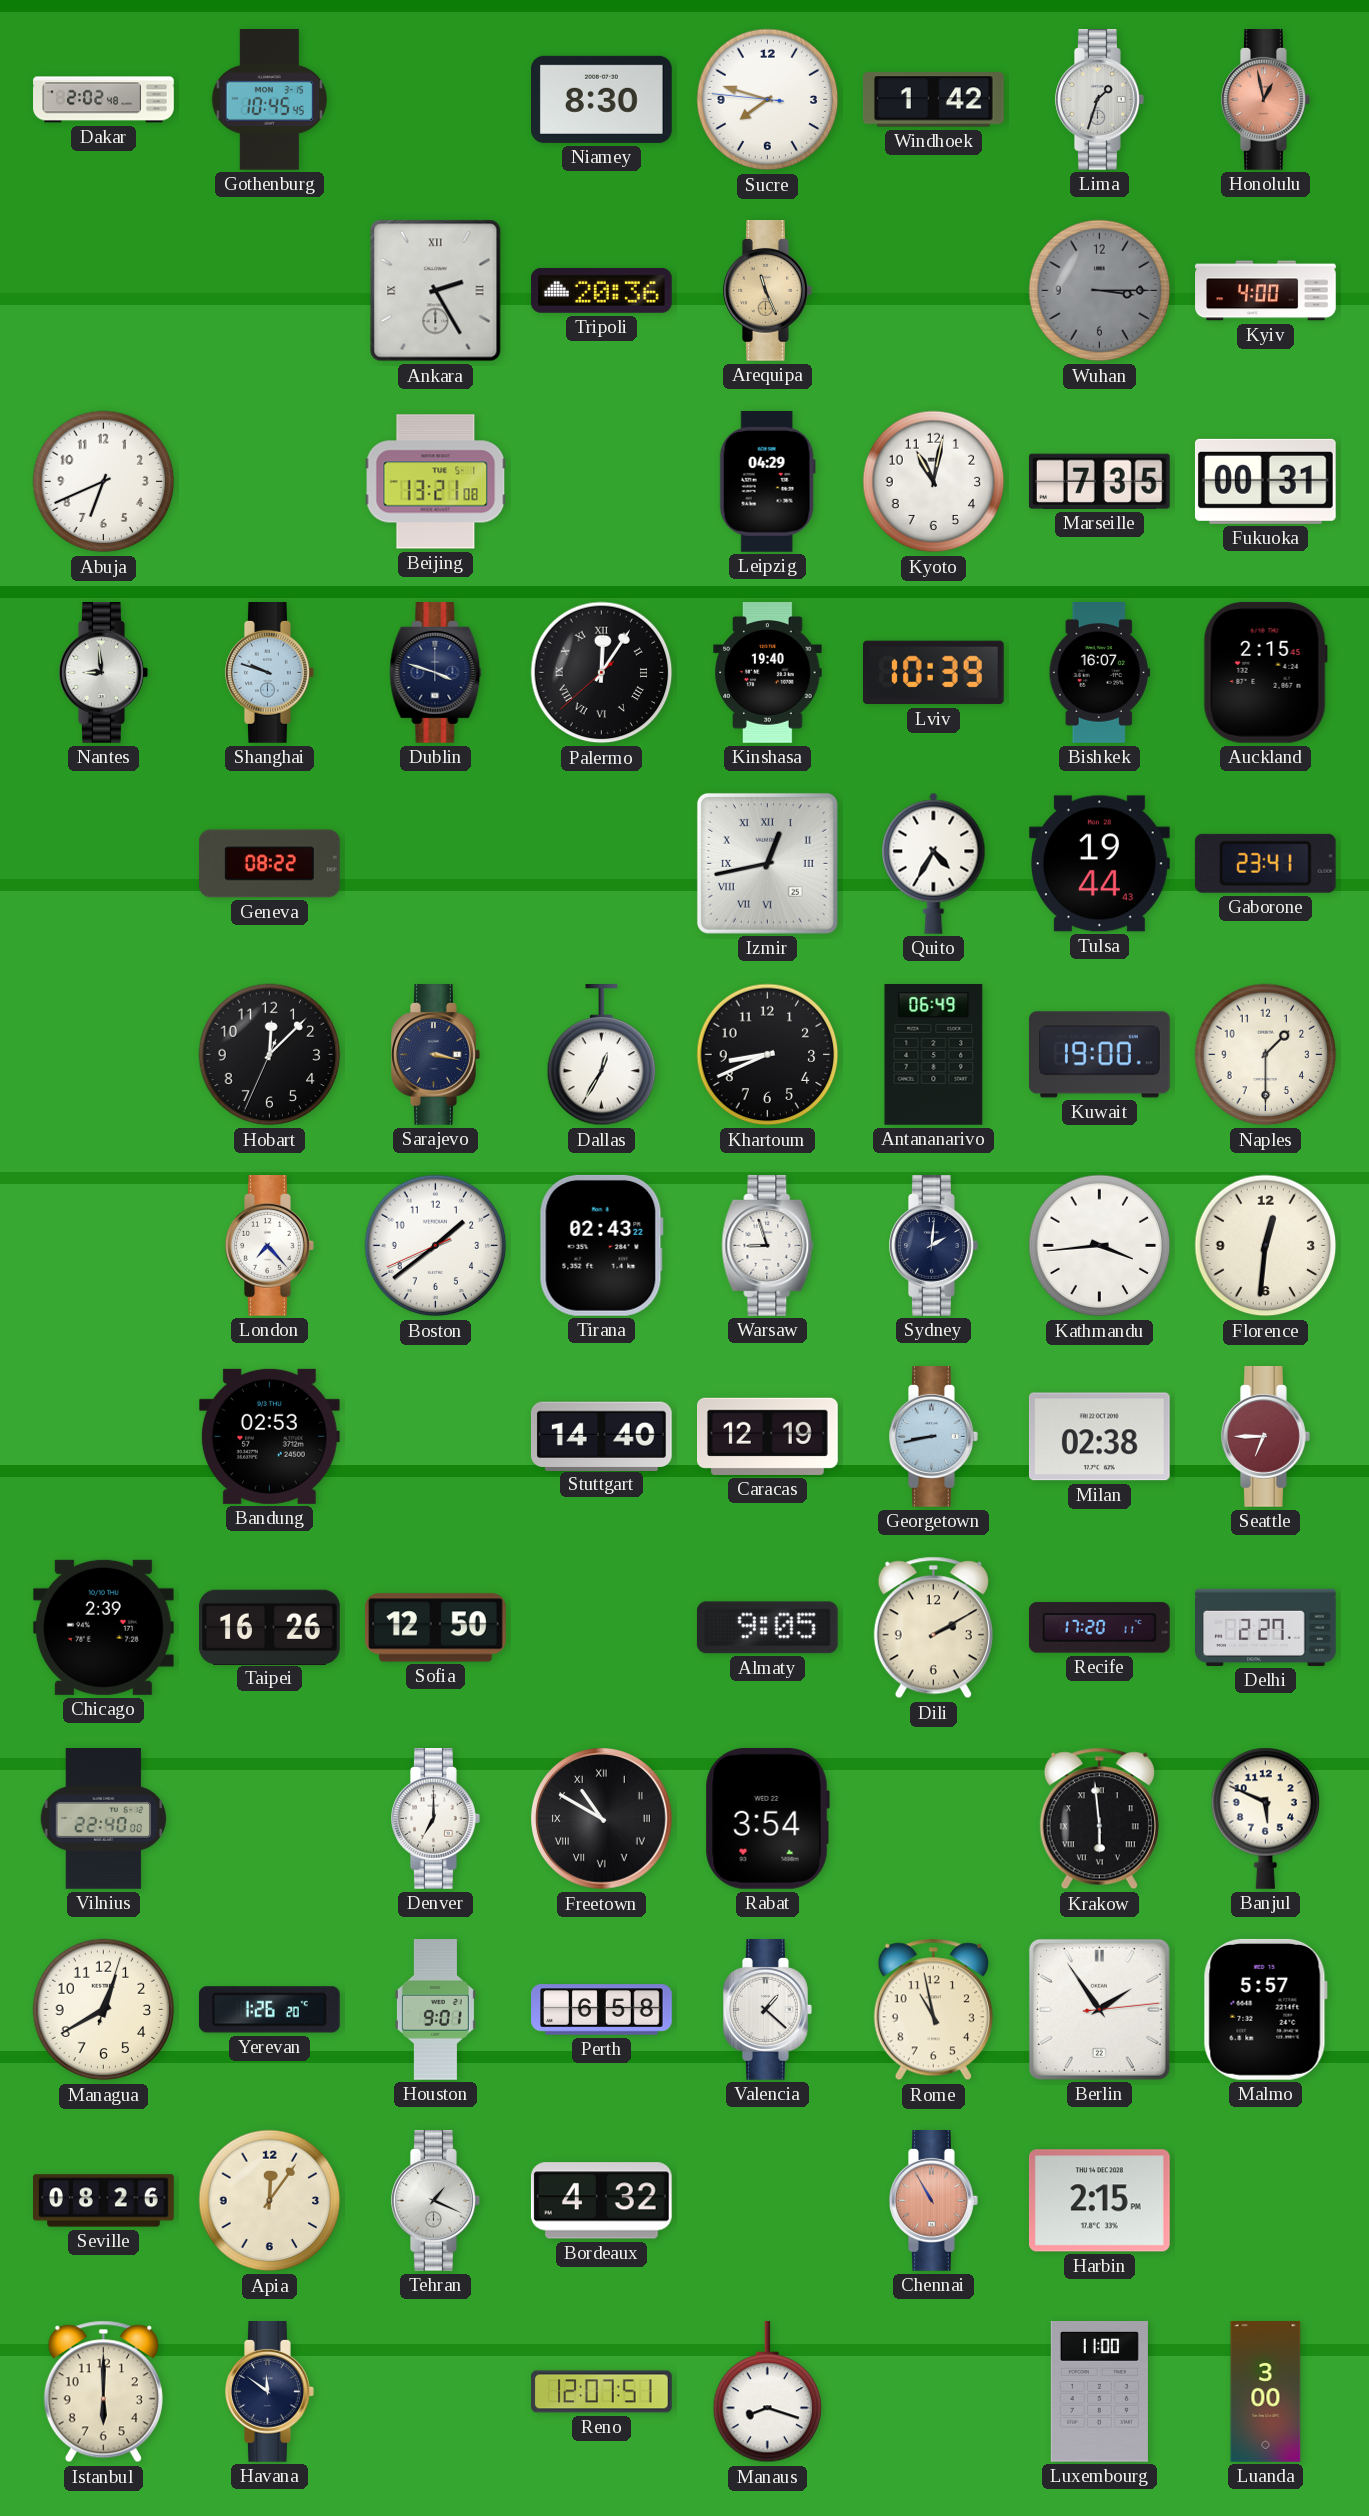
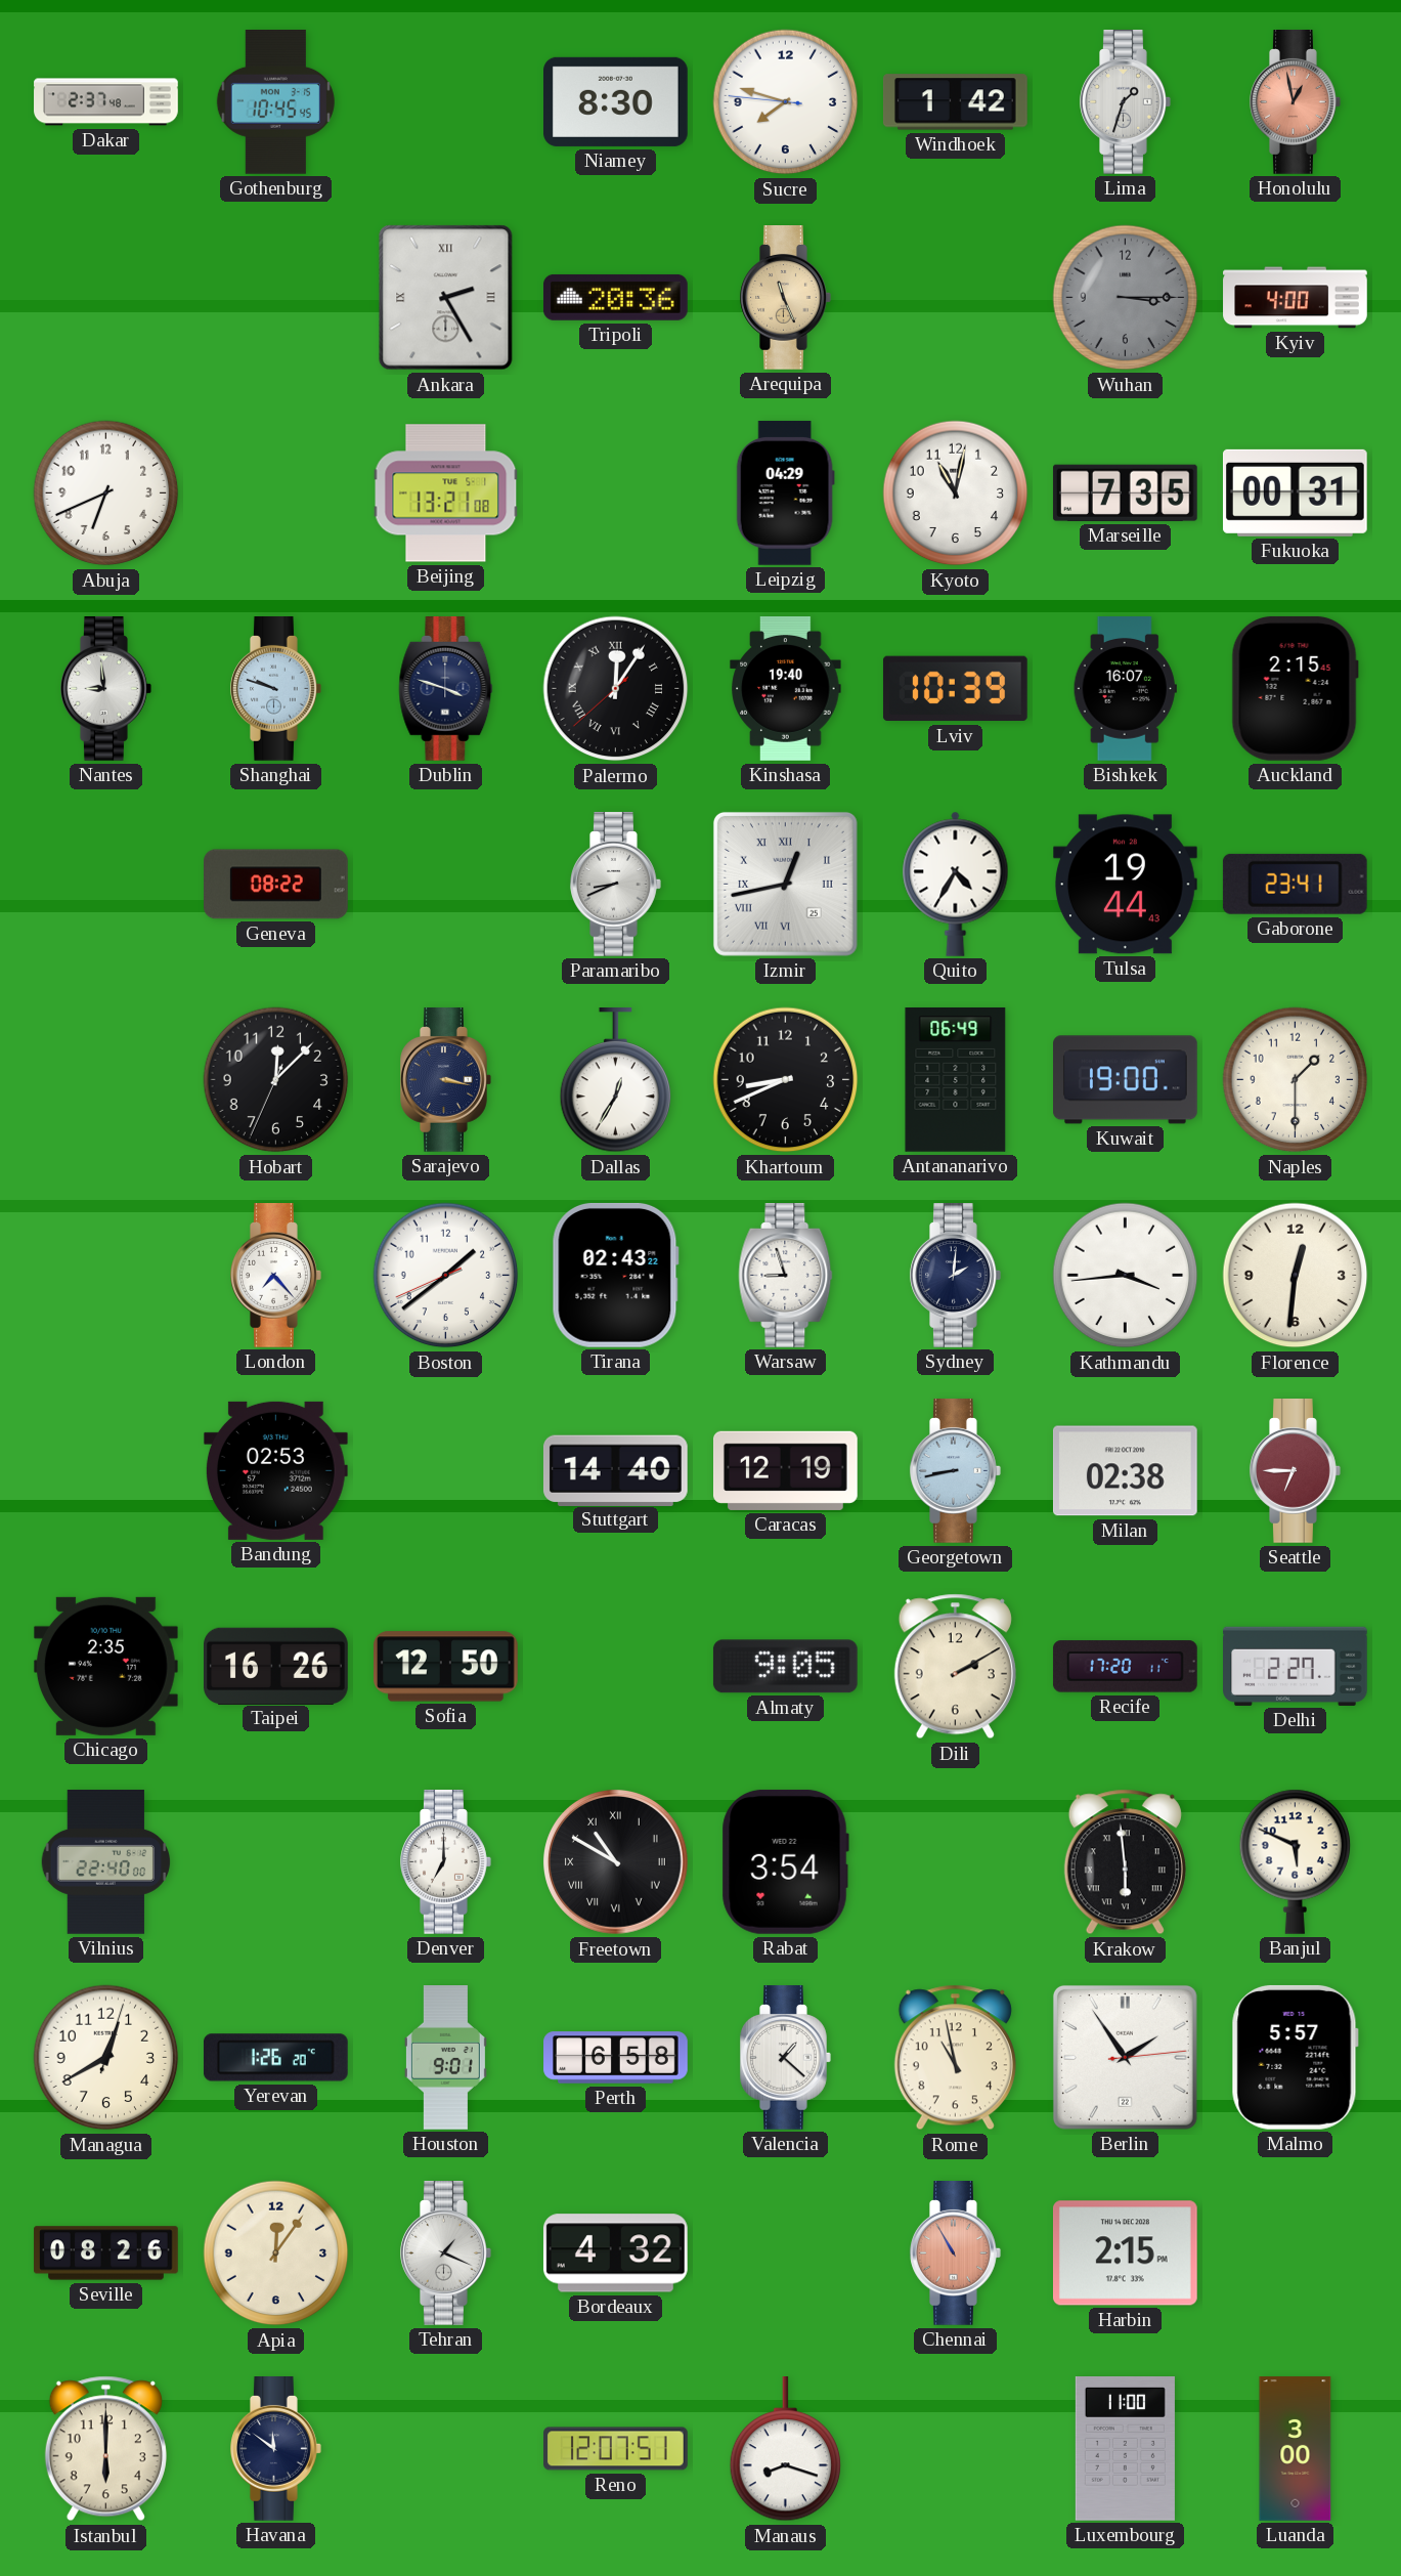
Dakar: 2:02 -> 2:37
Paramaribo: none -> 8:41
Chicago: 2:39 -> 2:35
